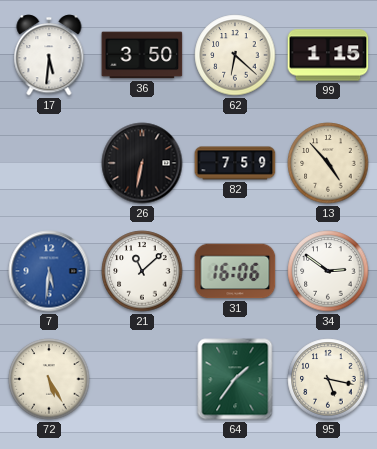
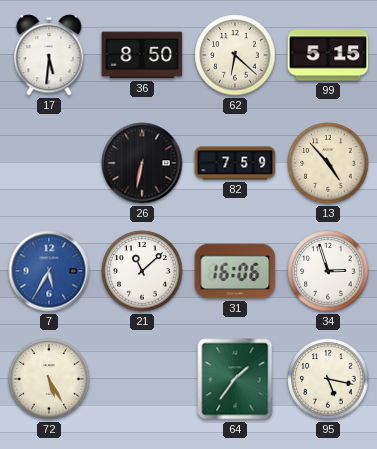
36: 3:50 -> 8:50
99: 1:15 -> 5:15
7: 5:31 -> 5:35
34: 2:51 -> 2:57
